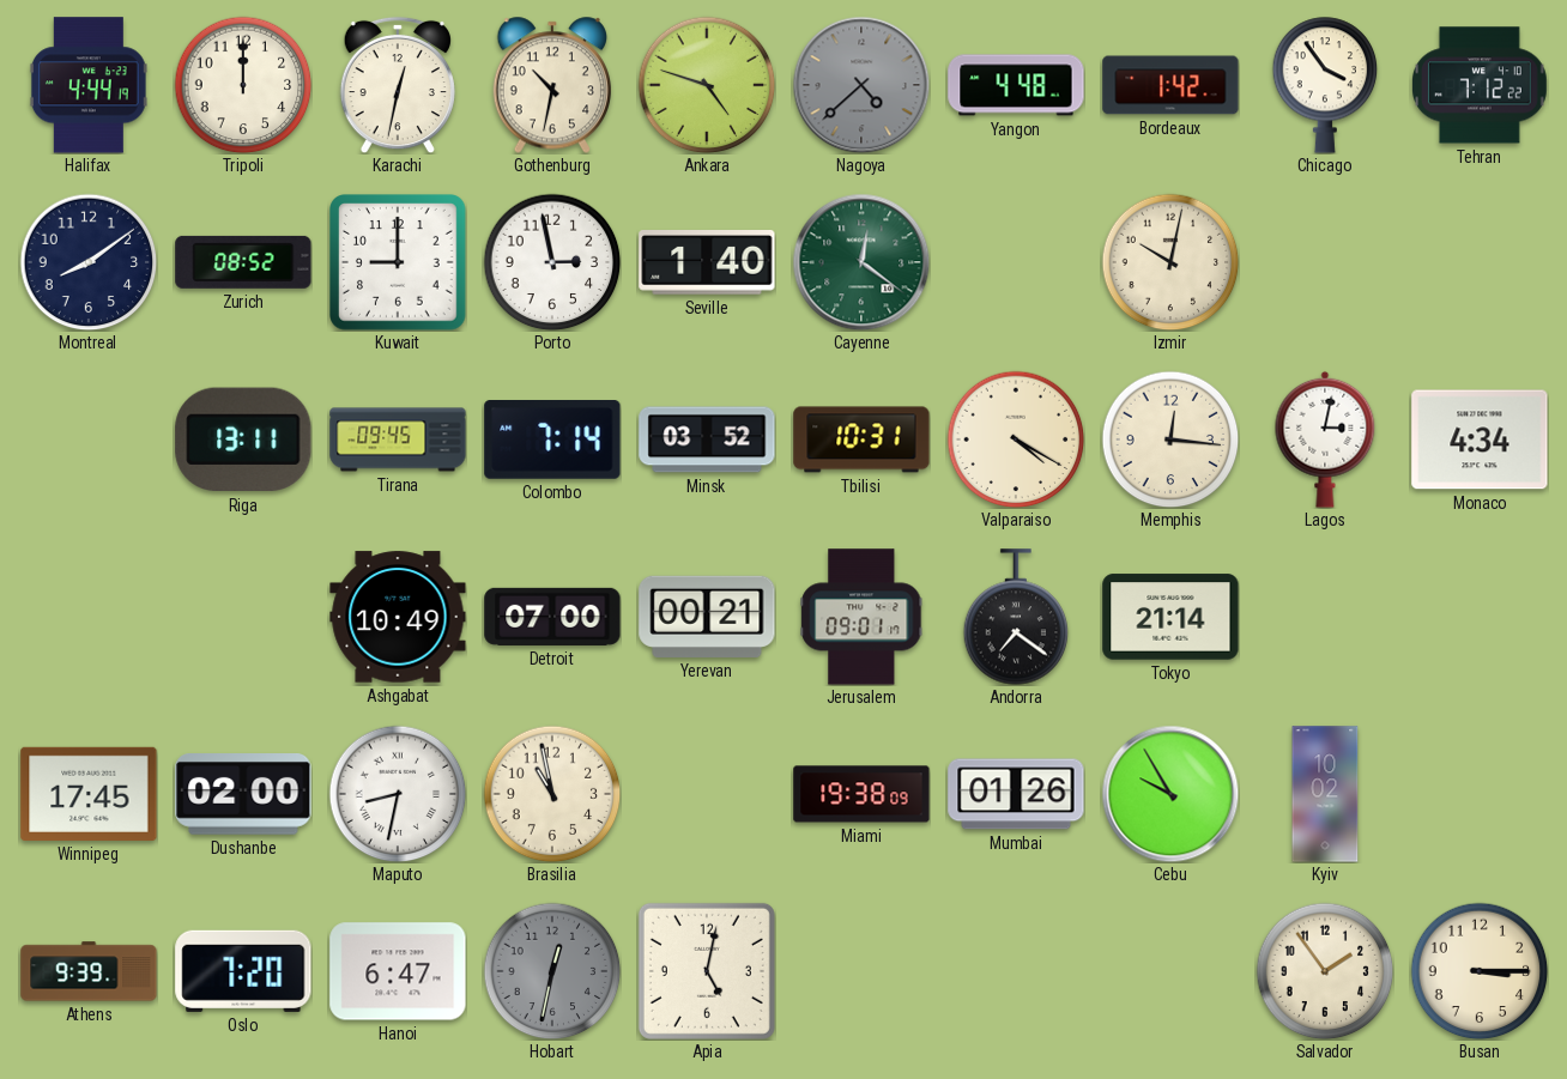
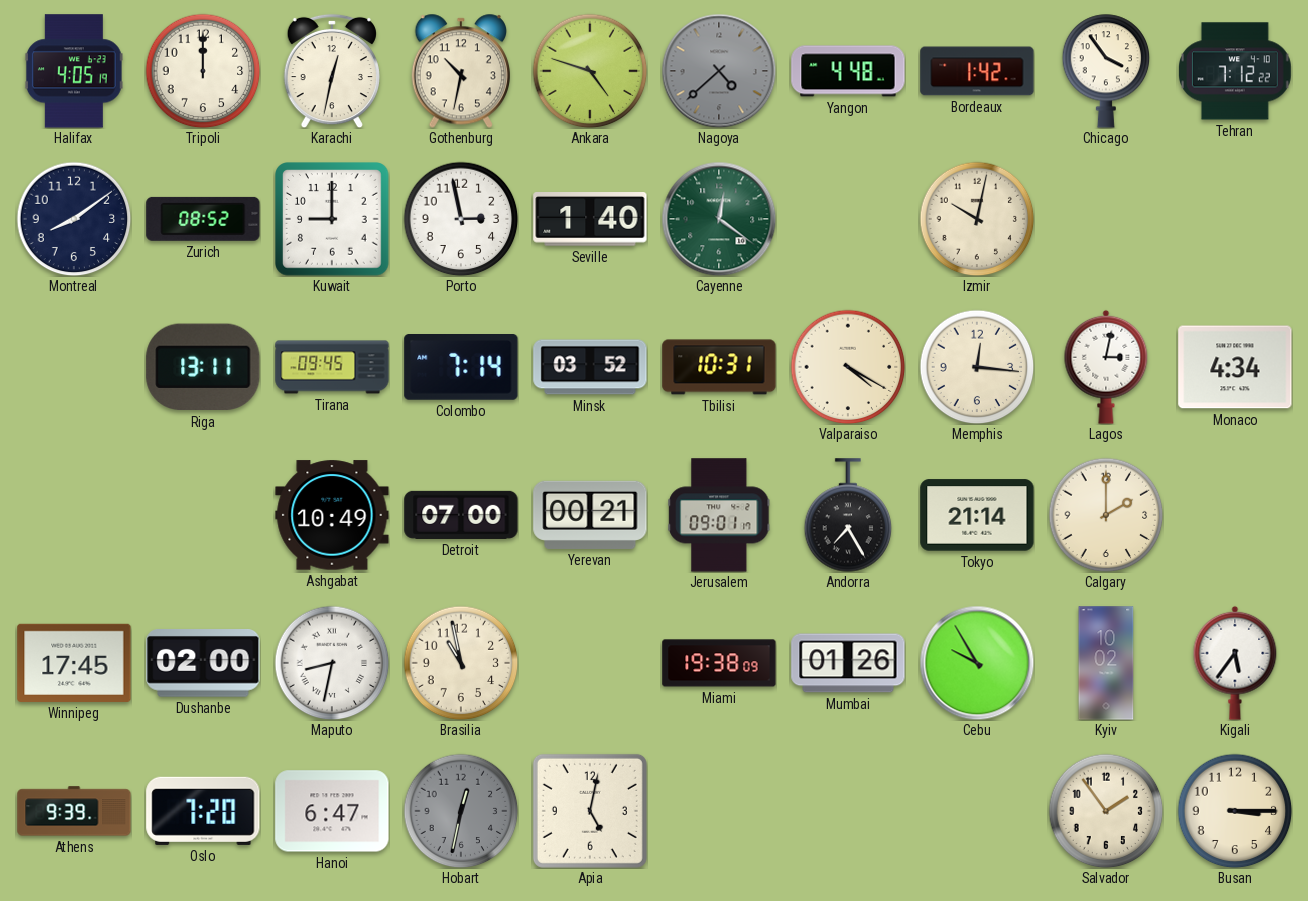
Halifax: 4:44 -> 4:05
Andorra: 7:21 -> 7:25
Calgary: none -> 2:00
Kigali: none -> 5:36
